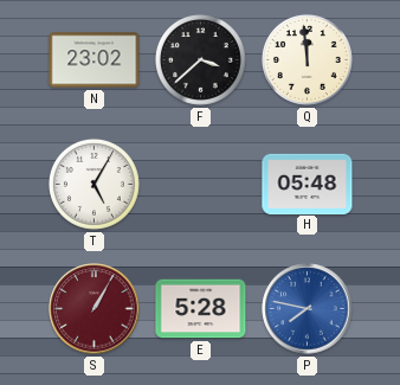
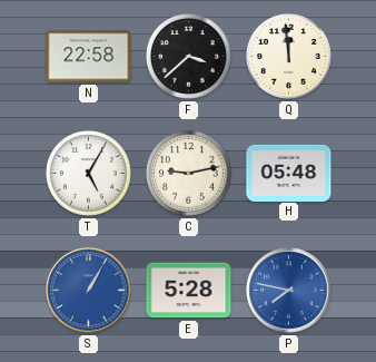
N: 23:02 -> 22:58
C: none -> 9:13
S dial: burgundy -> blue
